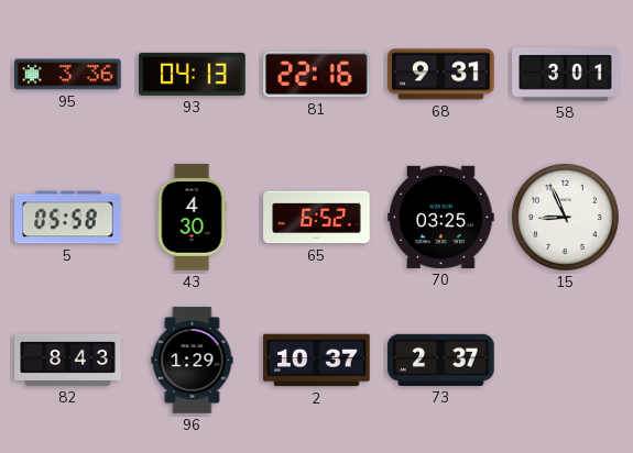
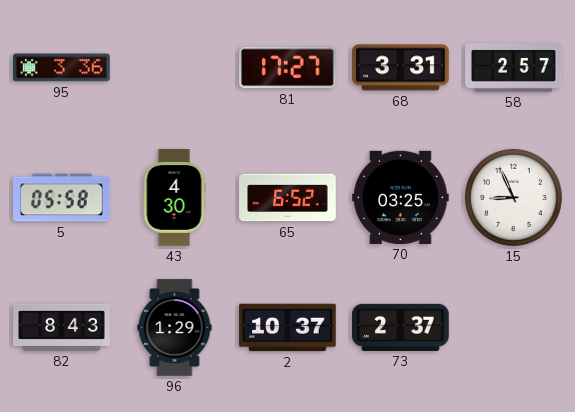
93: 04:13 -> none
81: 22:16 -> 17:27
68: 9:31 -> 3:31
58: 3:01 -> 2:57
